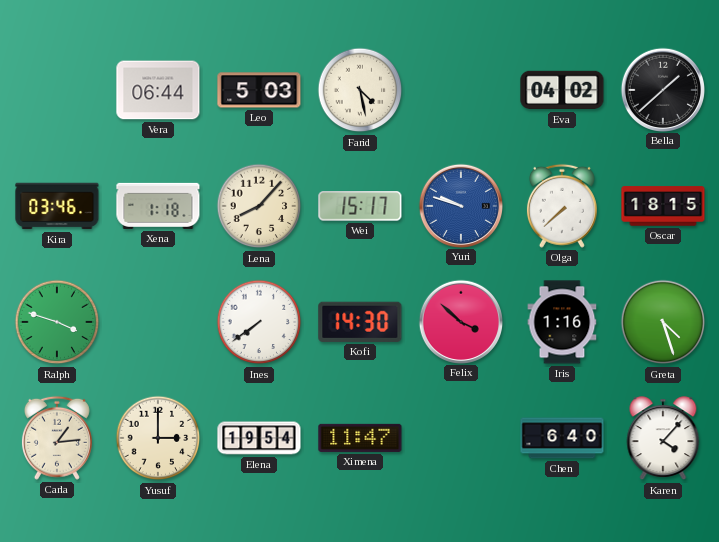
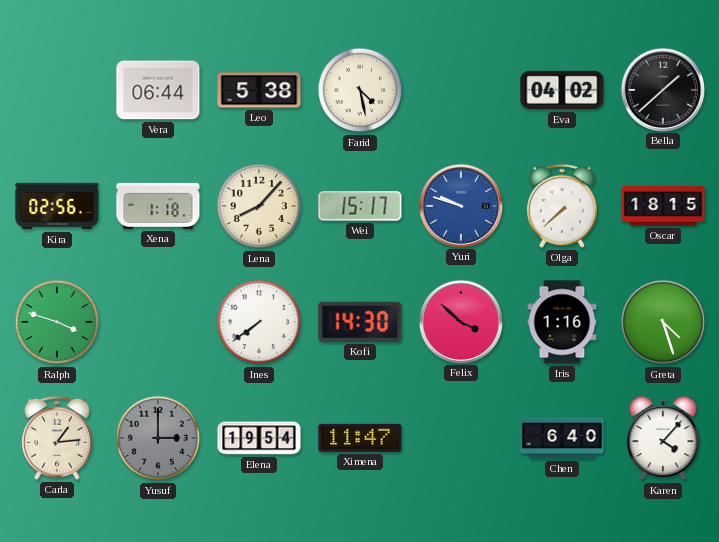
Leo: 5:03 -> 5:38
Kira: 03:46 -> 02:56
Yusuf dial: cream -> grey
